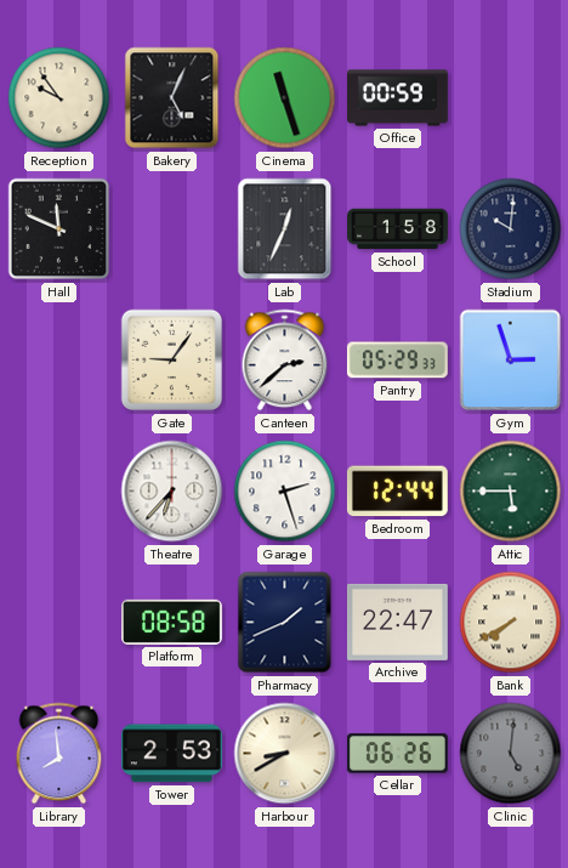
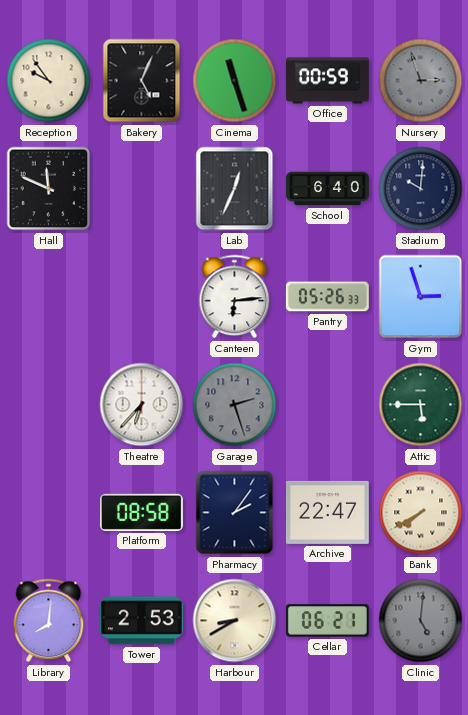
Nursery: none -> 2:57
School: 1:58 -> 6:40
Gate: 9:06 -> none
Canteen: 2:38 -> 6:14
Pantry: 05:29 -> 05:26
Garage dial: white -> grey
Bedroom: 12:44 -> none
Pharmacy: 1:41 -> 2:06
Library: 7:59 -> 8:01
Cellar: 06:26 -> 06:21
